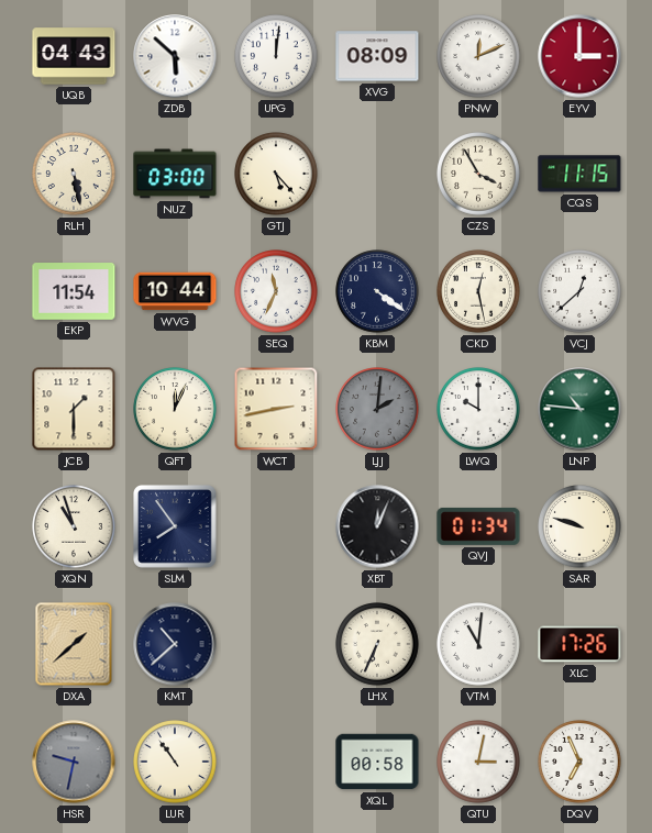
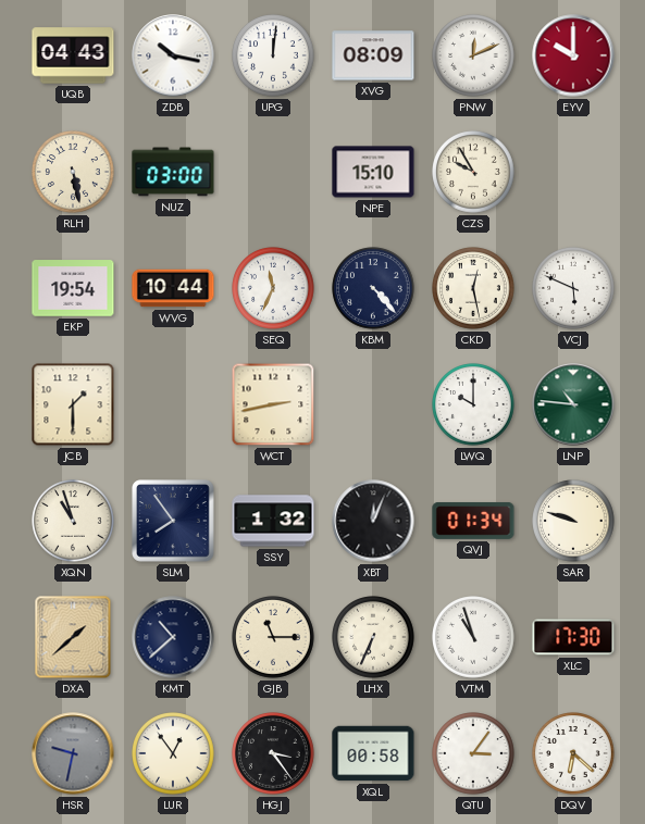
ZDB: 5:52 -> 10:17
EYV: 3:00 -> 10:00
GTJ: 5:23 -> none
NPE: none -> 15:10
CZS: 3:55 -> 9:55
CQS: 11:15 -> none
EKP: 11:54 -> 19:54
KBM: 4:21 -> 4:23
VCJ: 12:38 -> 5:49
QFT: 12:04 -> none
LJJ: 2:01 -> none
SSY: none -> 1:32
GJB: none -> 11:15
VTM: 11:01 -> 10:57
XLC: 17:26 -> 17:30
LUR: 10:54 -> 12:54
HGJ: none -> 3:24
QTU: 3:02 -> 3:06
DQV: 6:56 -> 6:22
